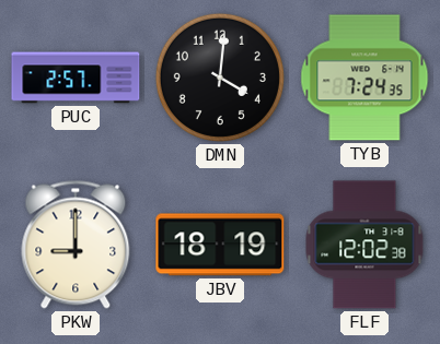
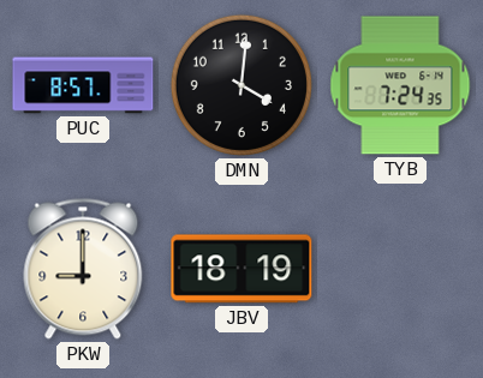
PUC: 2:57 -> 8:57
FLF: 12:02 -> none
